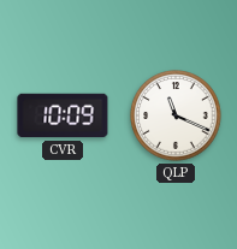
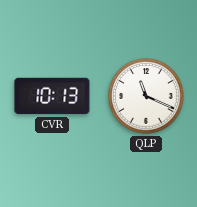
CVR: 10:09 -> 10:13
